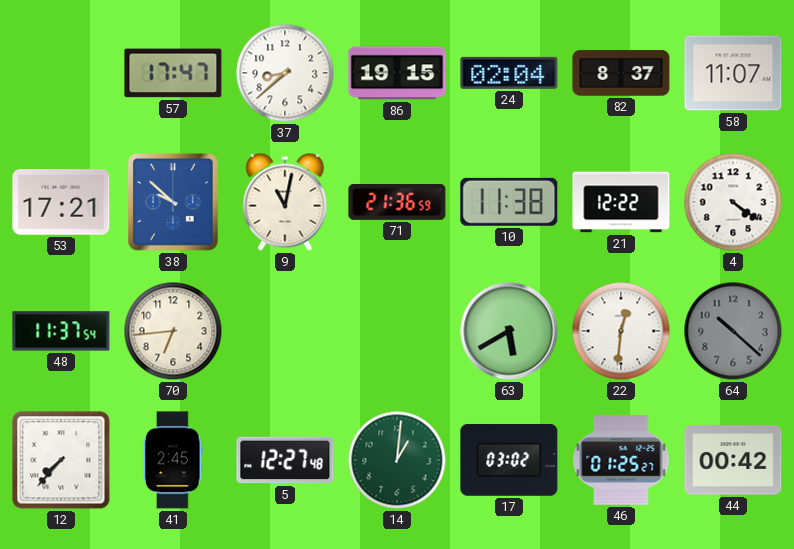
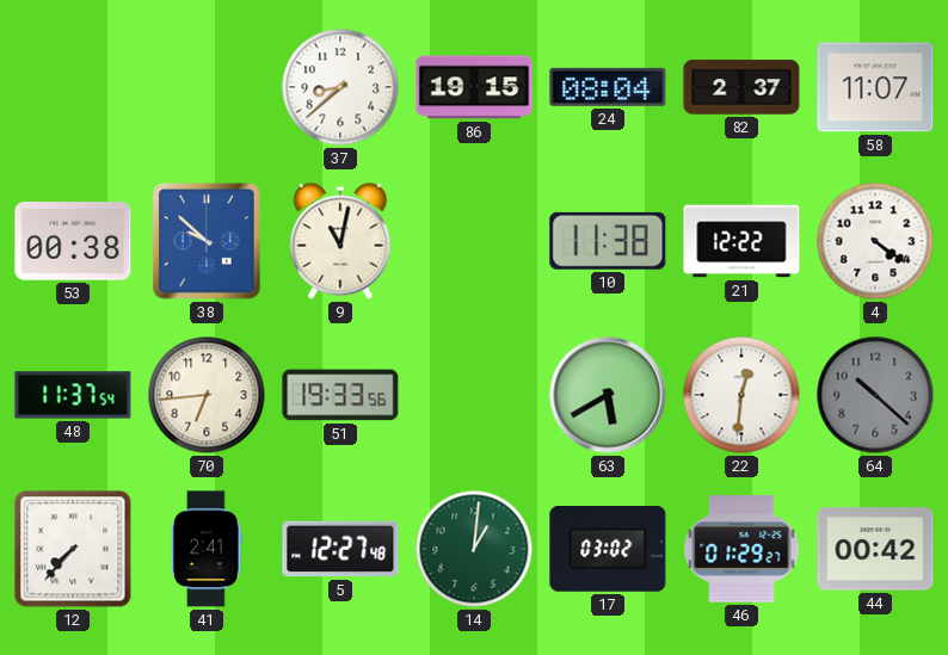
57: 17:47 -> none
24: 02:04 -> 08:04
82: 8:37 -> 2:37
53: 17:21 -> 00:38
71: 21:36 -> none
51: none -> 19:33
41: 2:45 -> 2:41
46: 01:25 -> 01:29
